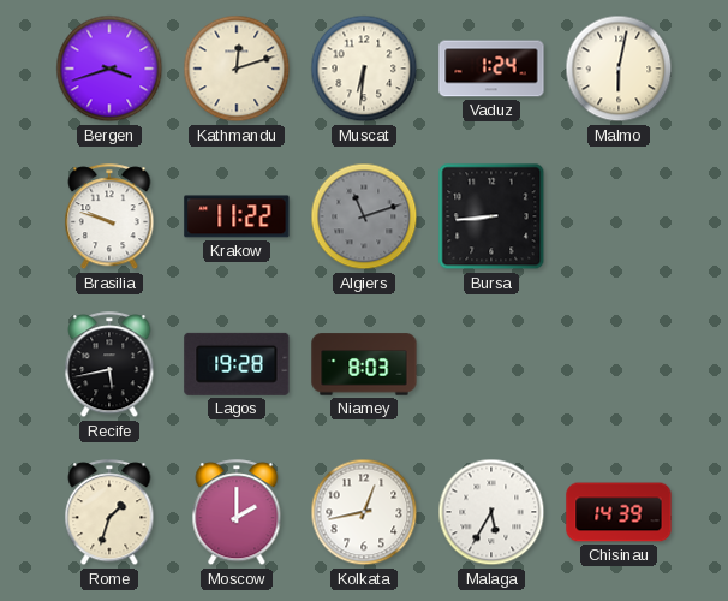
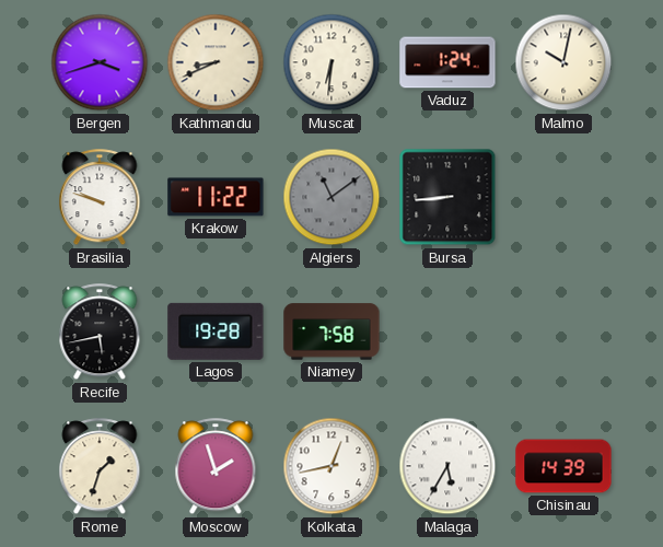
Kathmandu: 12:12 -> 8:41
Malmo: 6:02 -> 10:02
Algiers: 11:12 -> 11:09
Niamey: 8:03 -> 7:58
Moscow: 2:00 -> 1:57
